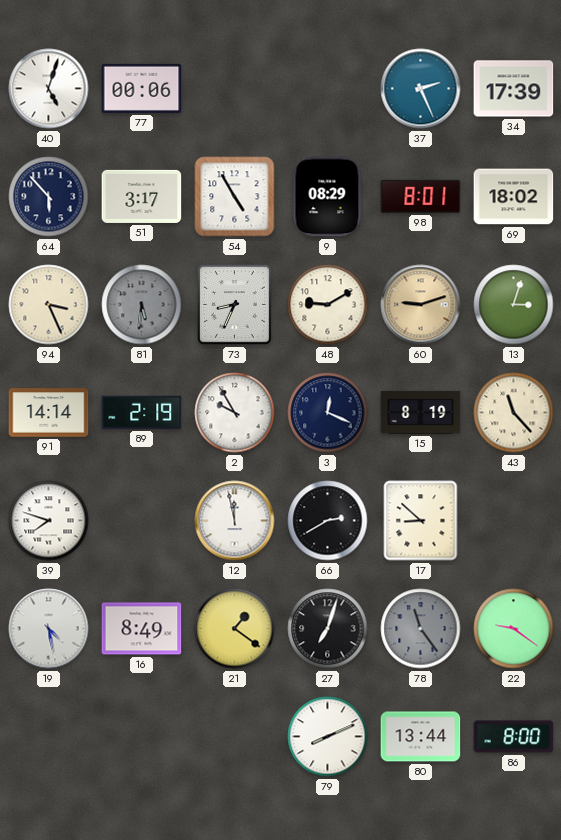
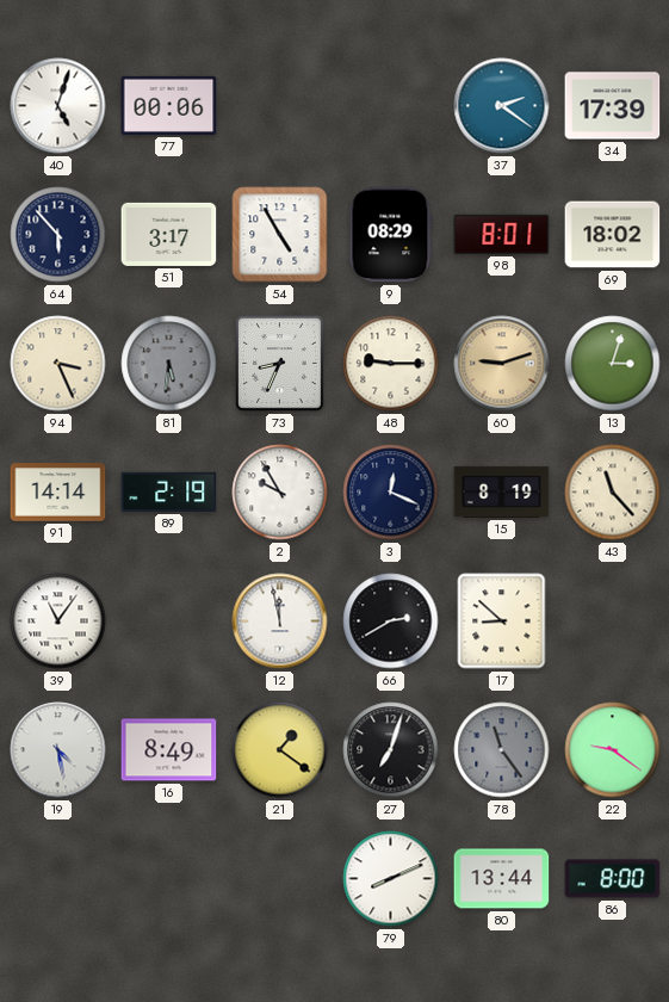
37: 2:26 -> 2:21
48: 9:10 -> 9:15
39: 7:48 -> 11:06
